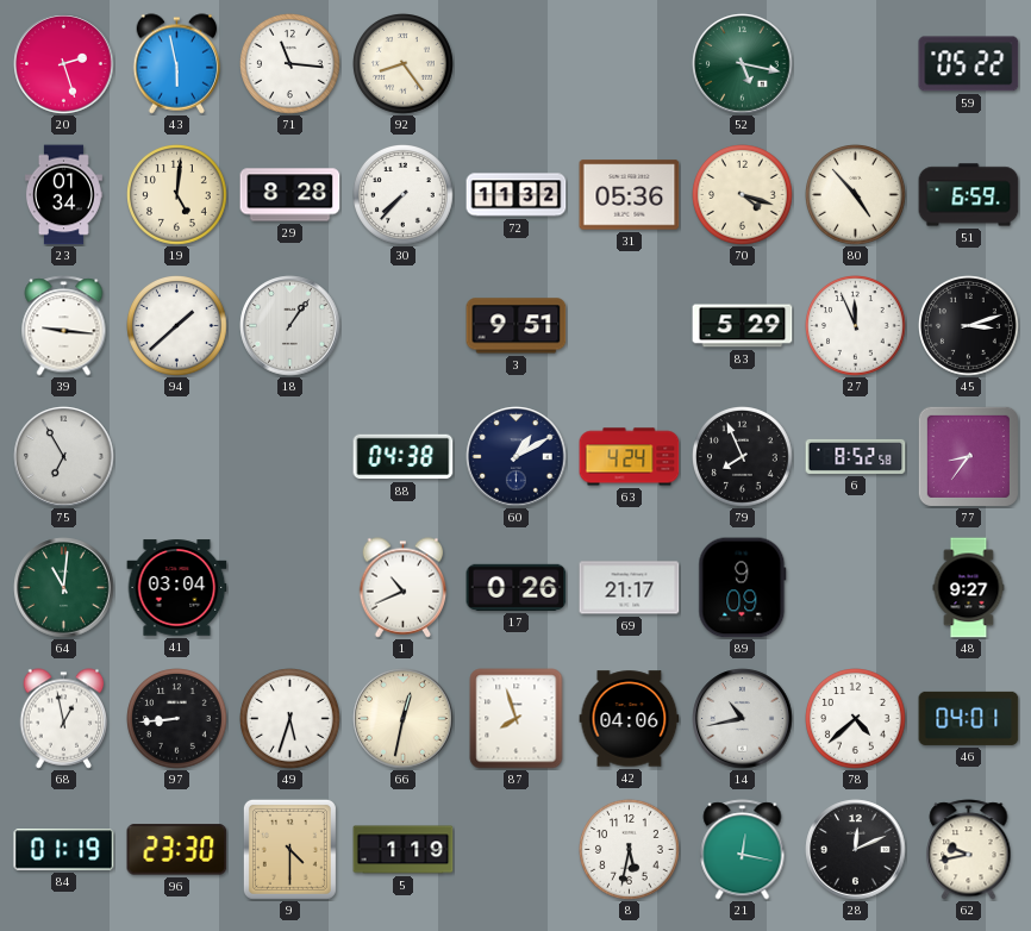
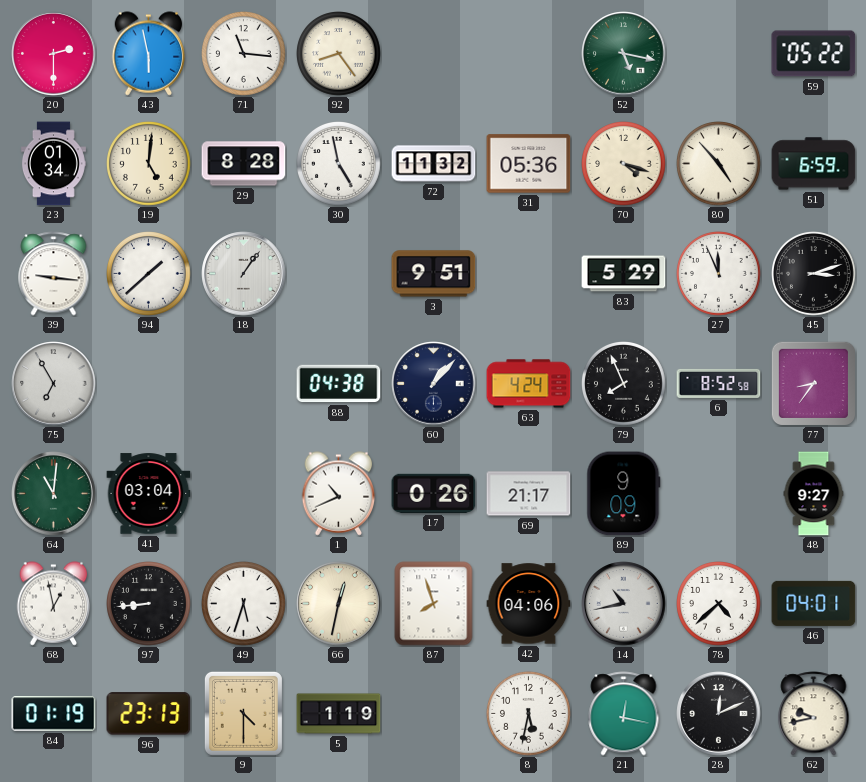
20: 2:27 -> 2:30
30: 7:37 -> 4:58
60: 1:10 -> 1:07
96: 23:30 -> 23:13
